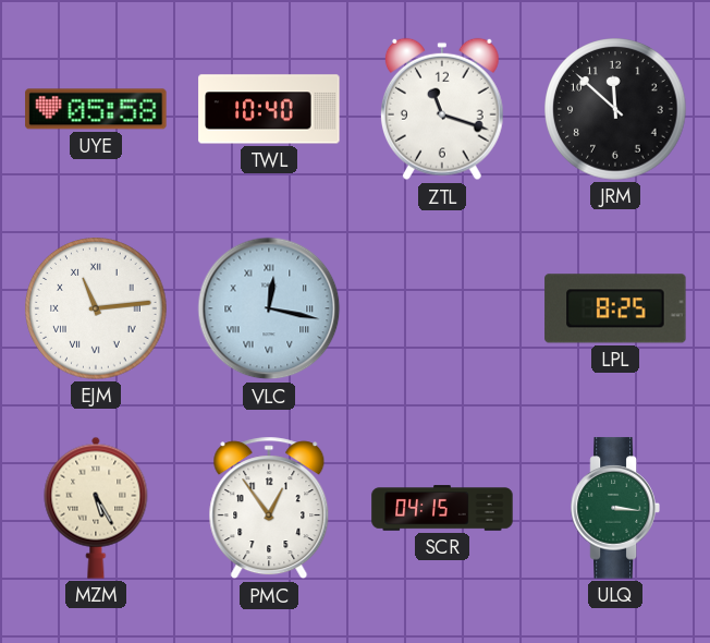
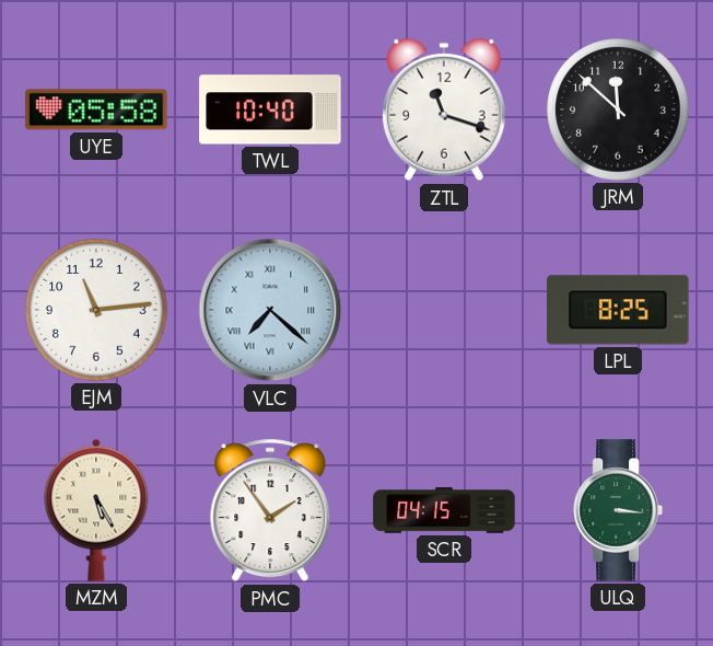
EJM numerals: Roman -> Arabic
VLC: 12:17 -> 7:22
PMC: 12:54 -> 1:54
